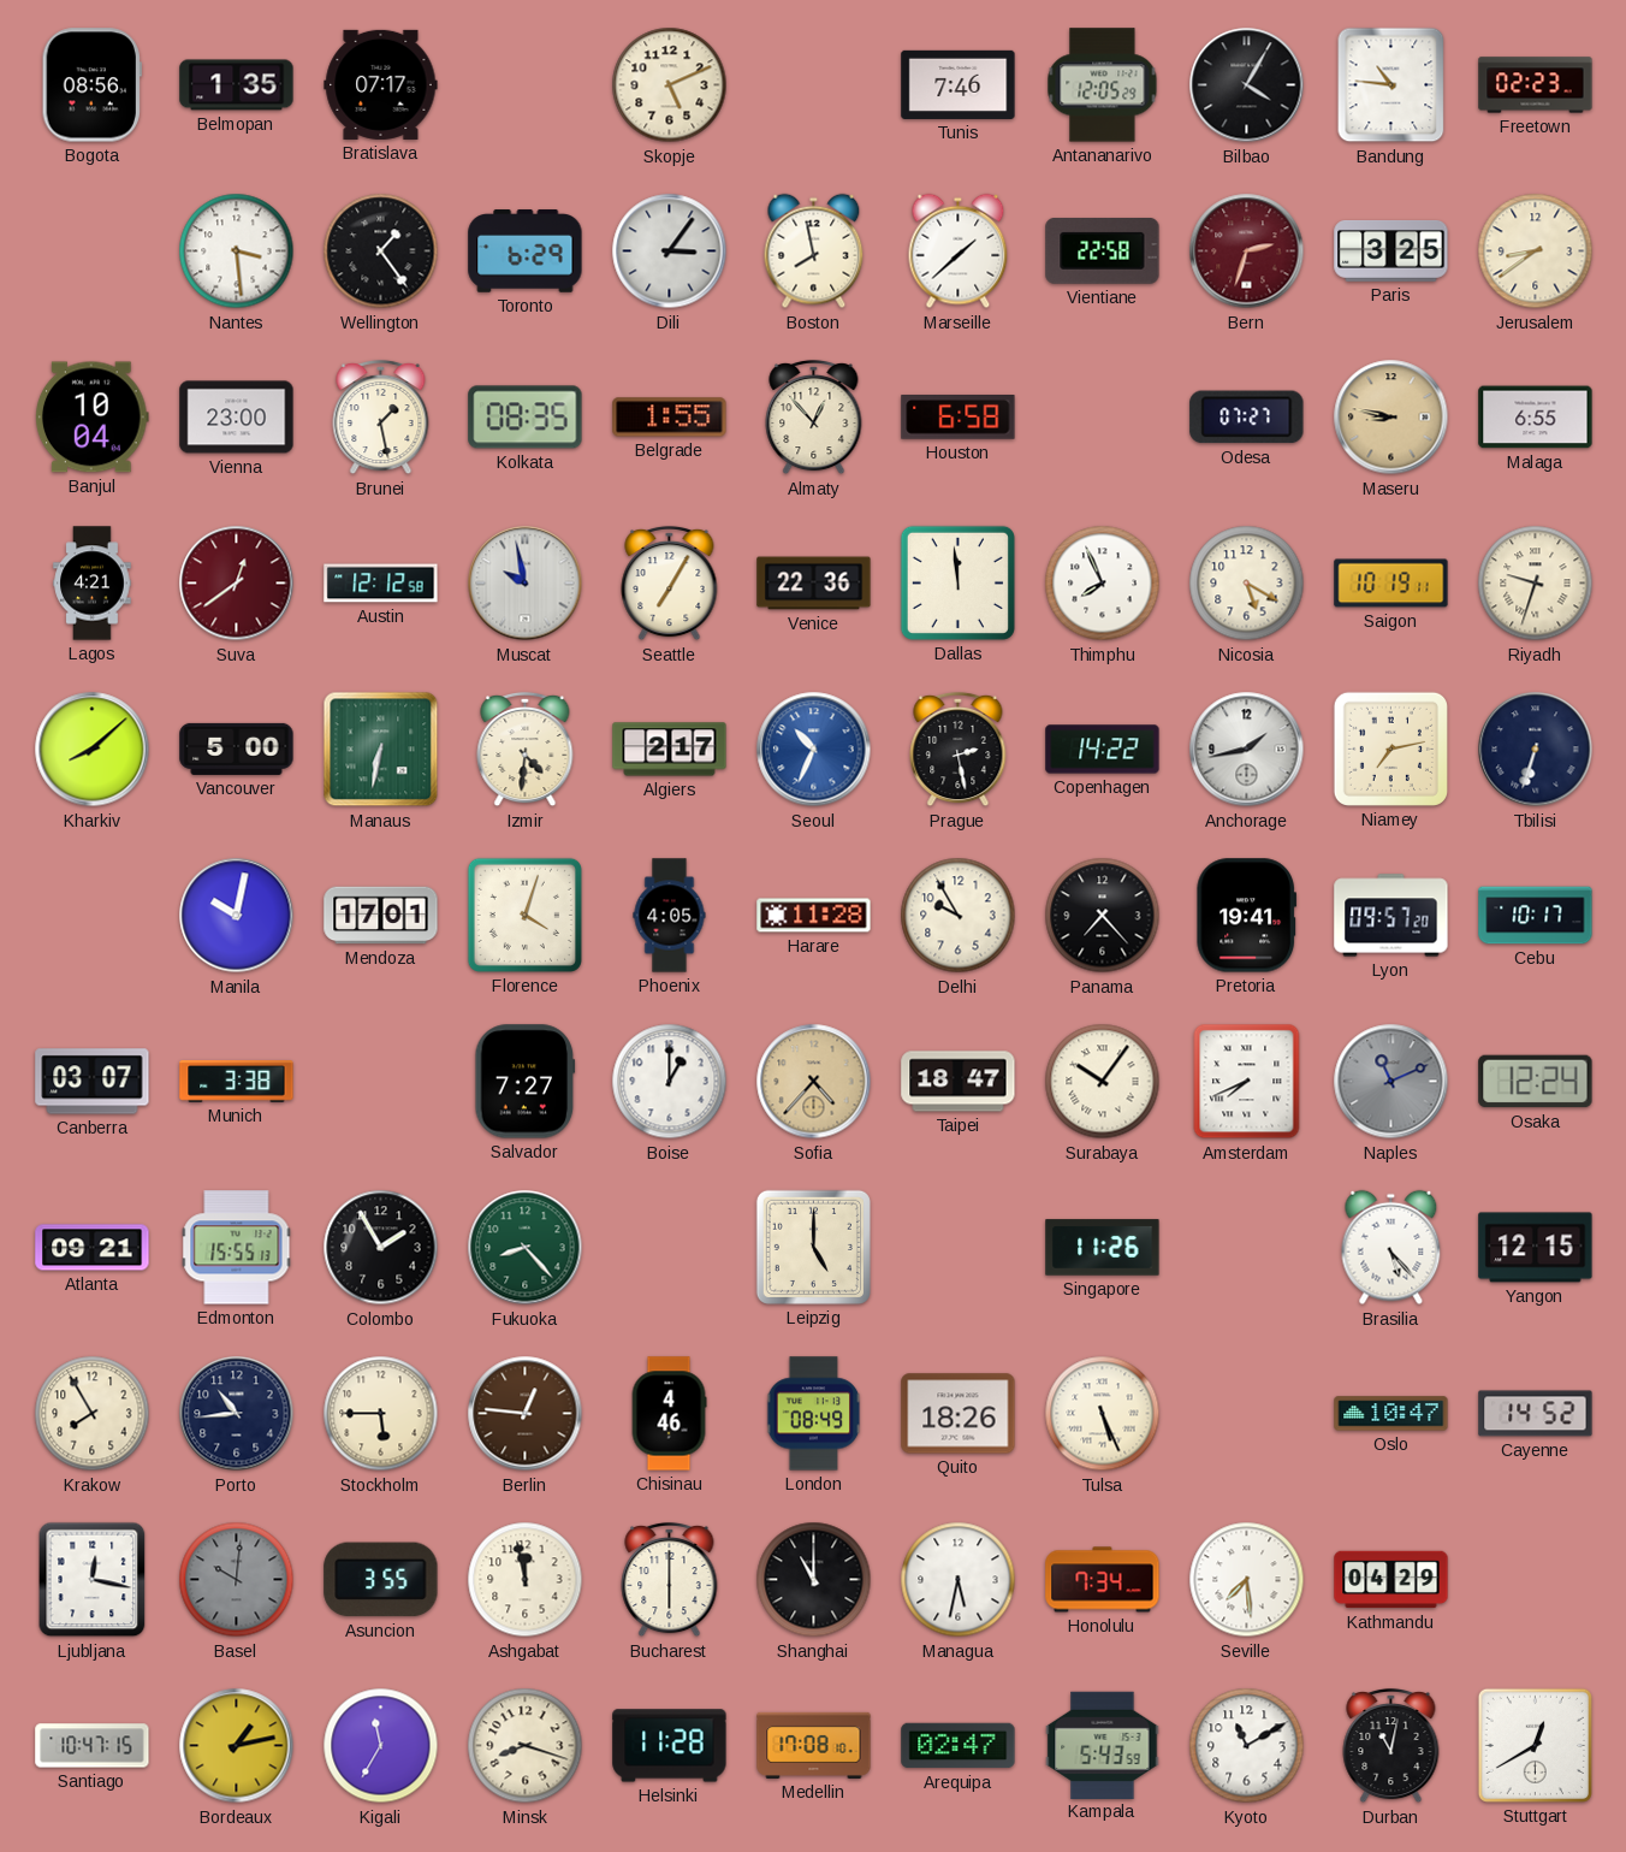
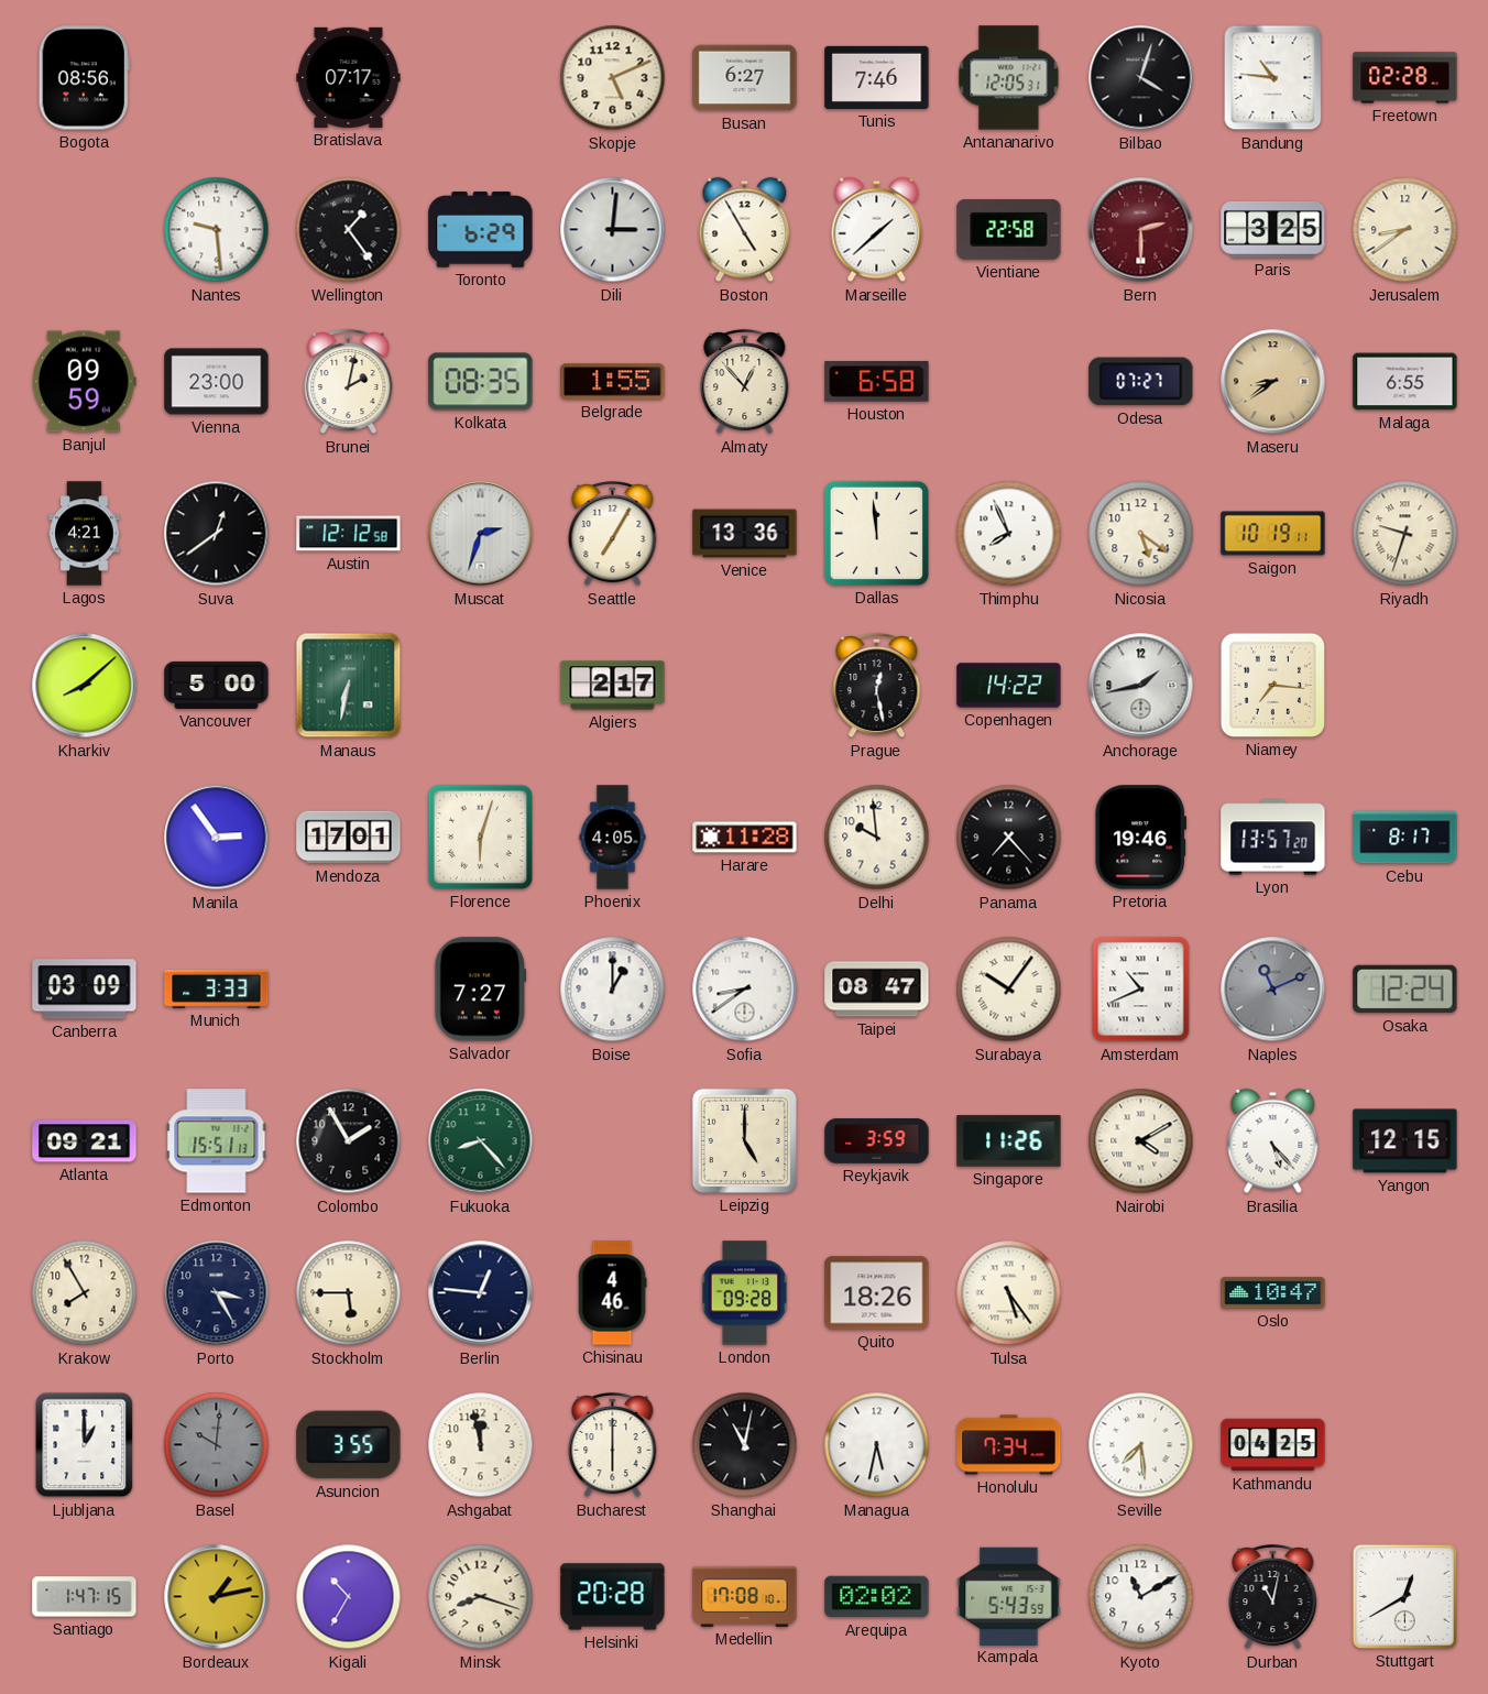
Belmopan: 1:35 -> none
Busan: none -> 6:27
Antananarivo: 12:05:29 -> 12:05:31
Bilbao: 4:05 -> 4:03
Freetown: 02:23 -> 02:28
Nantes: 3:29 -> 9:29
Dili: 3:06 -> 3:01
Boston: 7:58 -> 4:55
Bern: 2:33 -> 2:30
Banjul: 10:04 -> 09:59
Brunei: 1:28 -> 2:02
Maseru: 8:47 -> 8:39
Suva dial: burgundy -> black
Muscat: 9:58 -> 2:33
Venice: 22:36 -> 13:36
Nicosia: 5:20 -> 5:21
Izmir: 4:31 -> none
Seoul: 10:34 -> none
Prague: 2:28 -> 12:28
Niamey: 7:13 -> 7:16
Tbilisi: 6:33 -> none
Manila: 10:02 -> 2:54
Florence: 4:03 -> 6:03
Delhi: 9:55 -> 9:59
Pretoria: 19:41 -> 19:46
Lyon: 09:57 -> 13:57
Cebu: 10:17 -> 8:17
Canberra: 03:07 -> 03:09
Munich: 3:38 -> 3:33
Sofia: 4:37 -> 8:39
Sofia dial: champagne -> white
Taipei: 18:47 -> 08:47
Amsterdam: 7:41 -> 10:41
Edmonton: 15:55 -> 15:51
Reykjavik: none -> 3:59
Nairobi: none -> 4:10
Porto: 10:44 -> 3:25
Berlin dial: brown -> navy
London: 08:49 -> 09:28
Tulsa: 5:26 -> 5:24
Cayenne: 14:52 -> none
Ljubljana: 12:17 -> 1:00
Shanghai: 11:00 -> 11:02
Kathmandu: 04:29 -> 04:25
Santiago: 10:47 -> 1:47
Kigali: 11:35 -> 10:35
Helsinki: 11:28 -> 20:28
Arequipa: 02:47 -> 02:02
